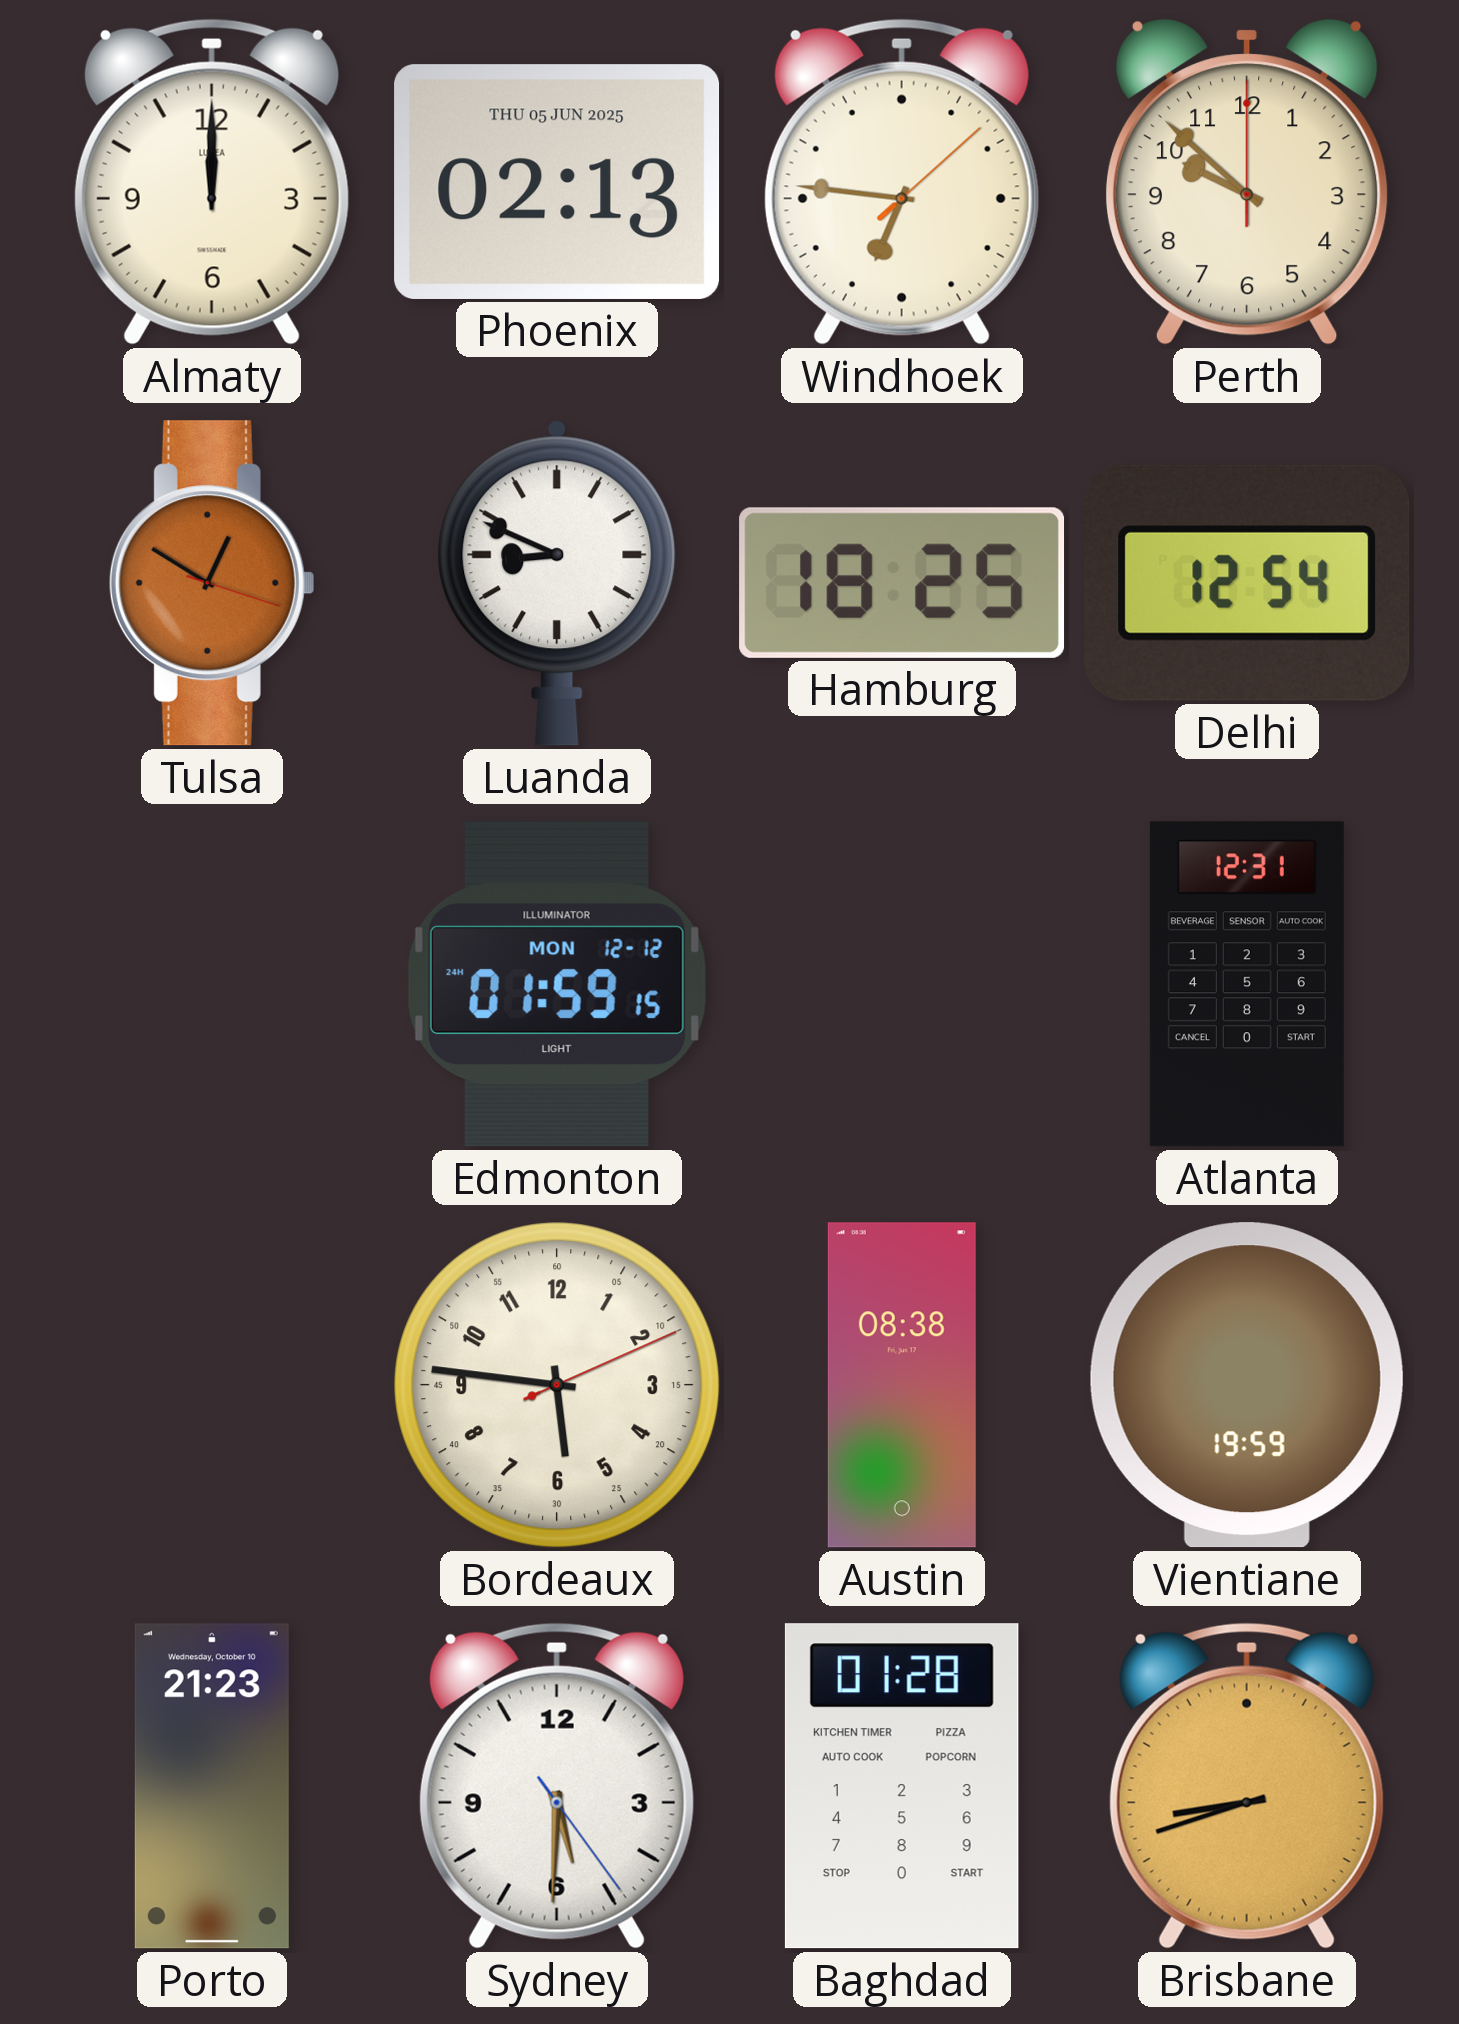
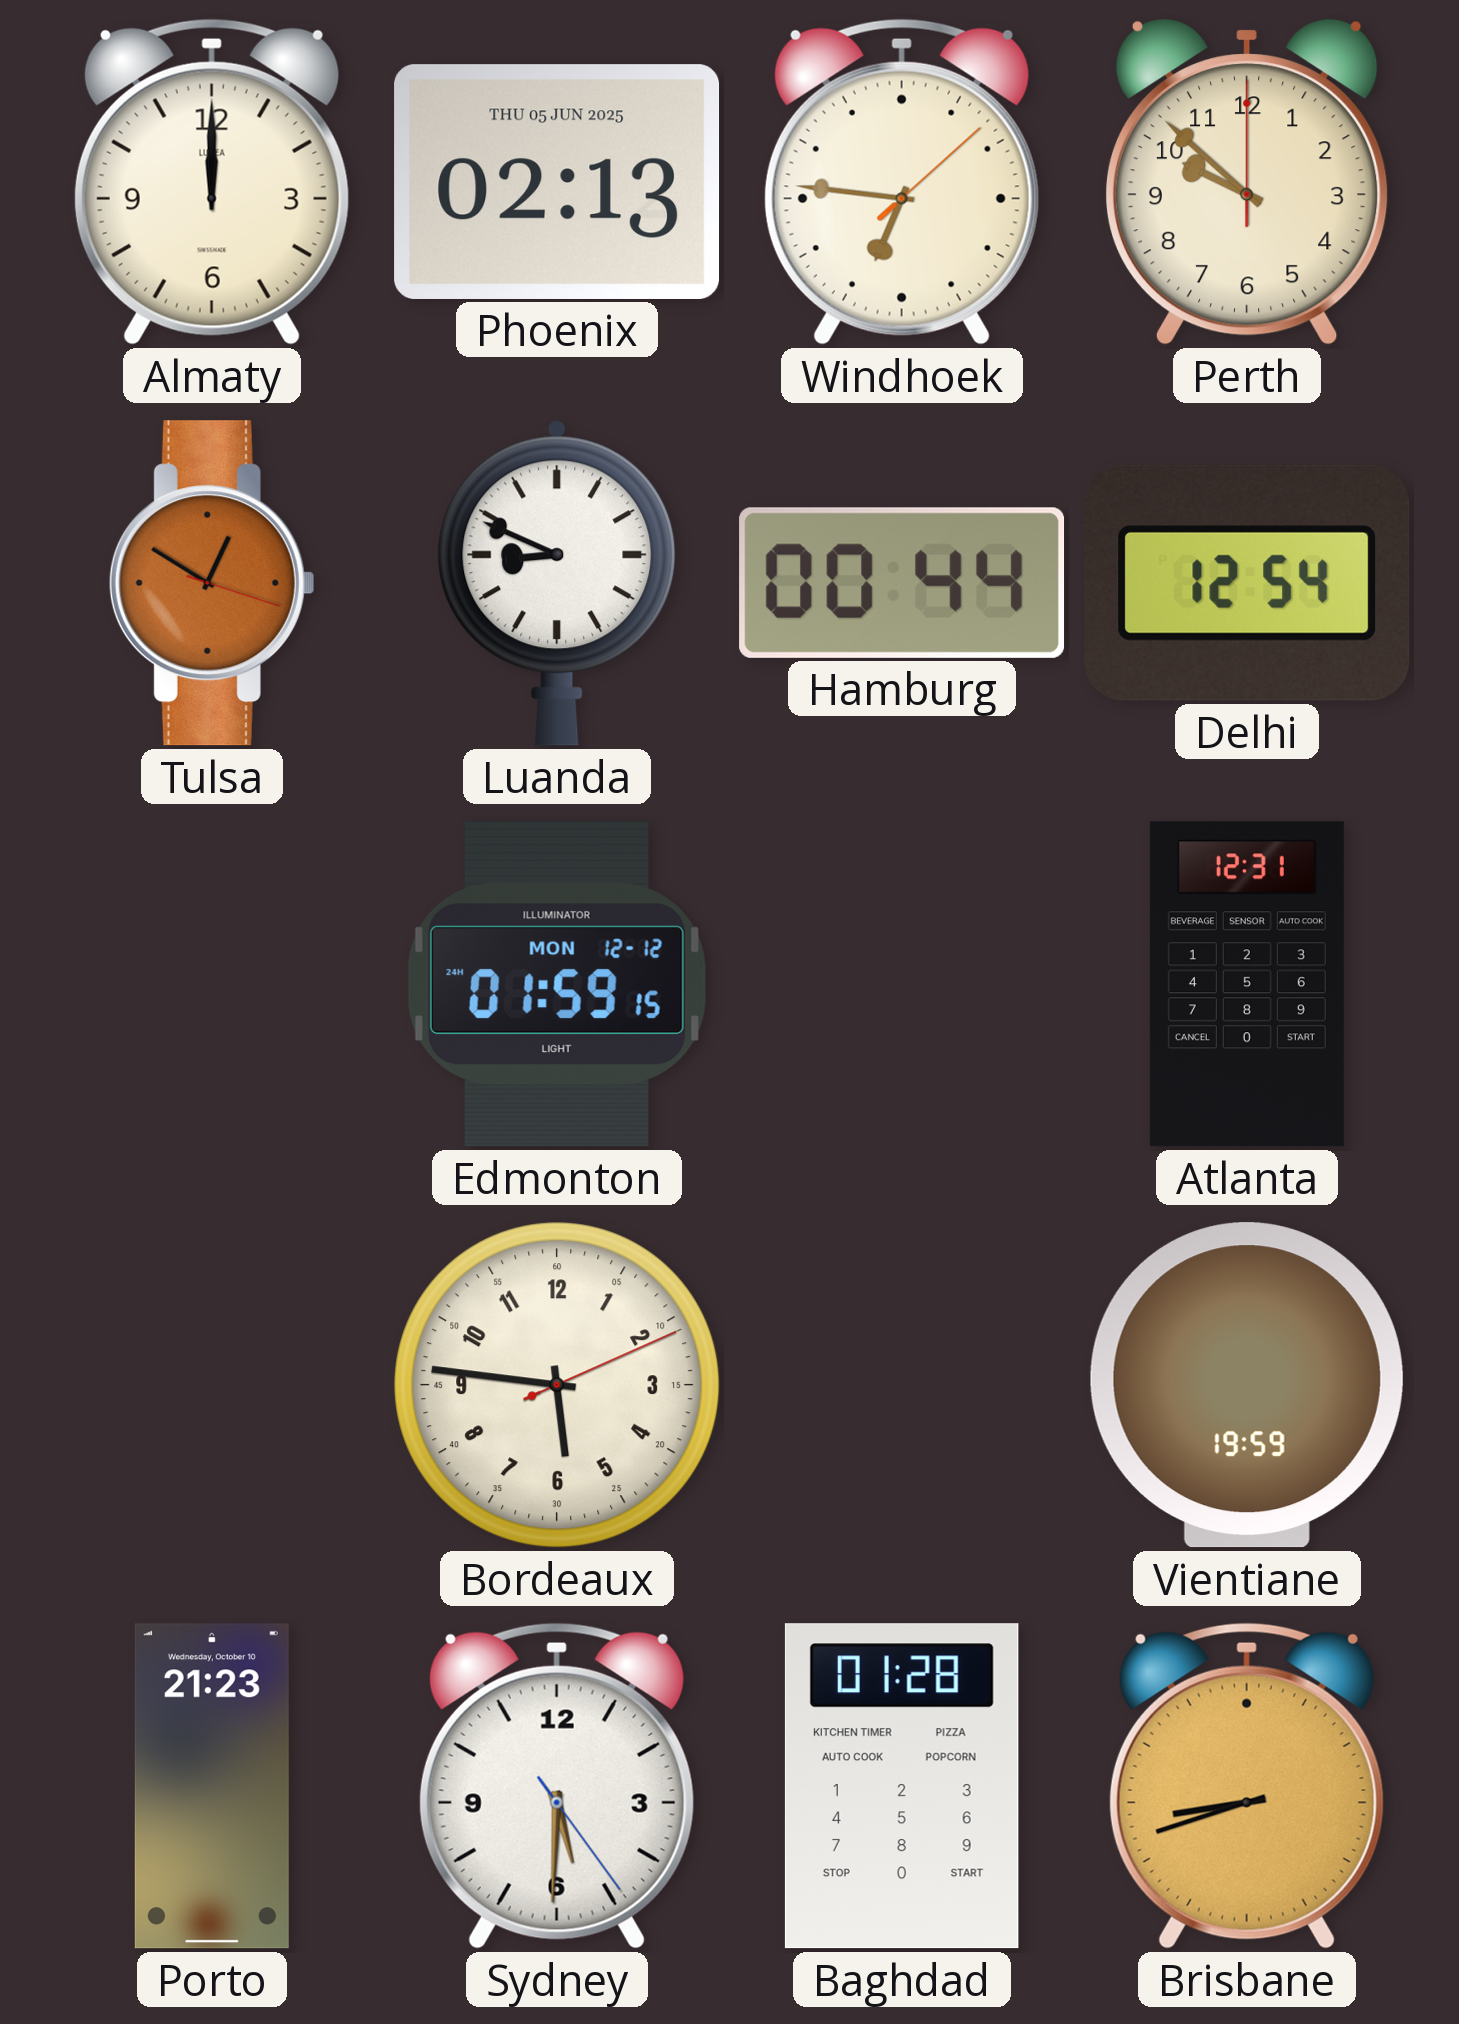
Hamburg: 18:25 -> 00:44
Austin: 08:38 -> none
